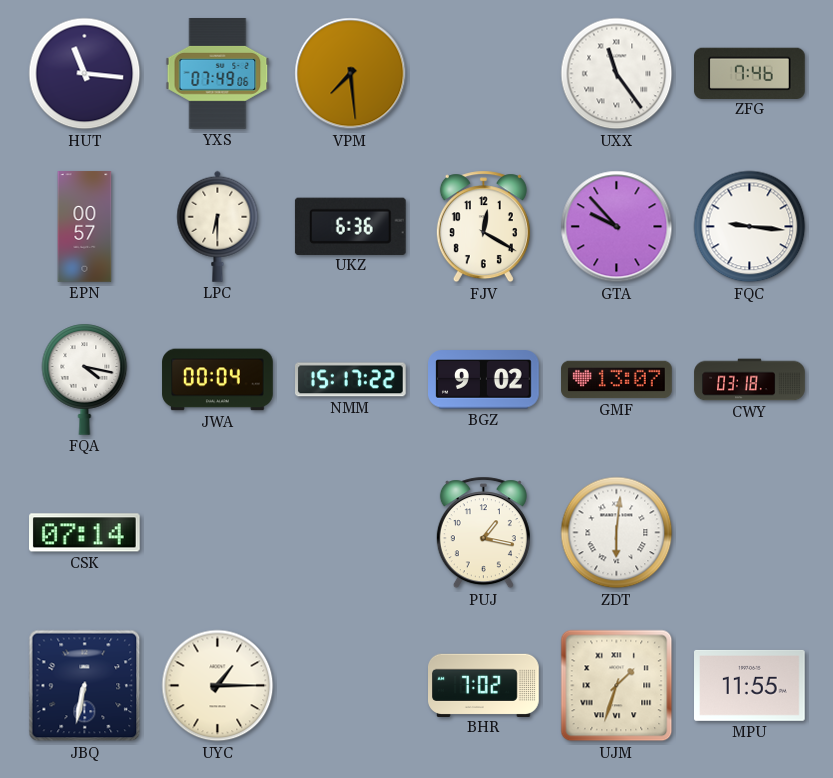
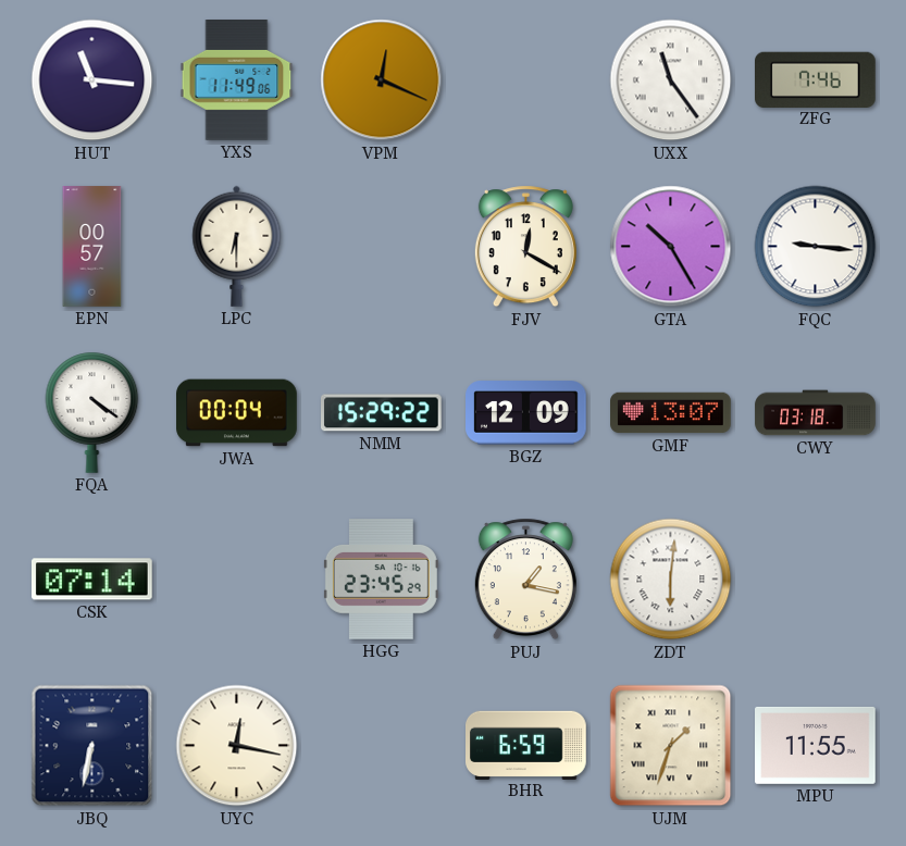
YXS: 07:49 -> 11:49
VPM: 7:29 -> 12:19
UKZ: 6:36 -> none
GTA: 9:53 -> 10:25
FQA: 4:17 -> 4:21
NMM: 15:17 -> 15:29
BGZ: 9:02 -> 12:09
HGG: none -> 23:45
UYC: 1:15 -> 12:17
BHR: 7:02 -> 6:59
